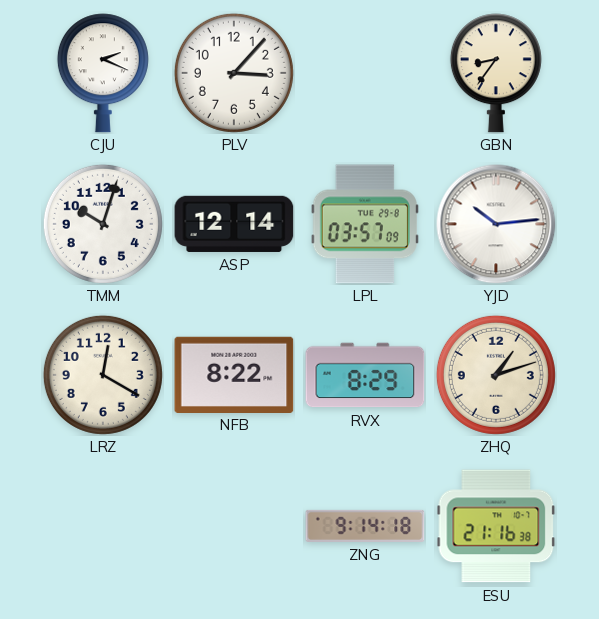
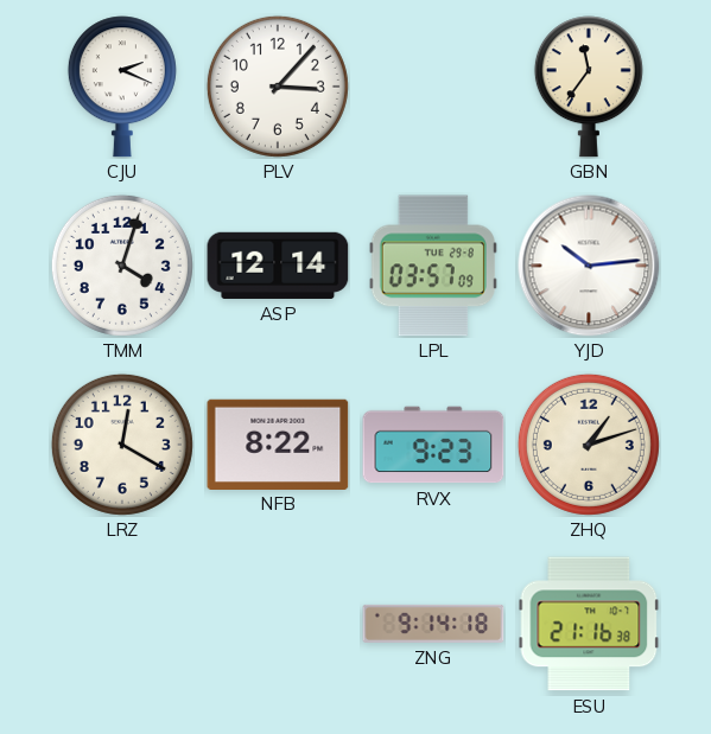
GBN: 8:36 -> 11:36
TMM: 10:03 -> 4:03
RVX: 8:29 -> 9:23
